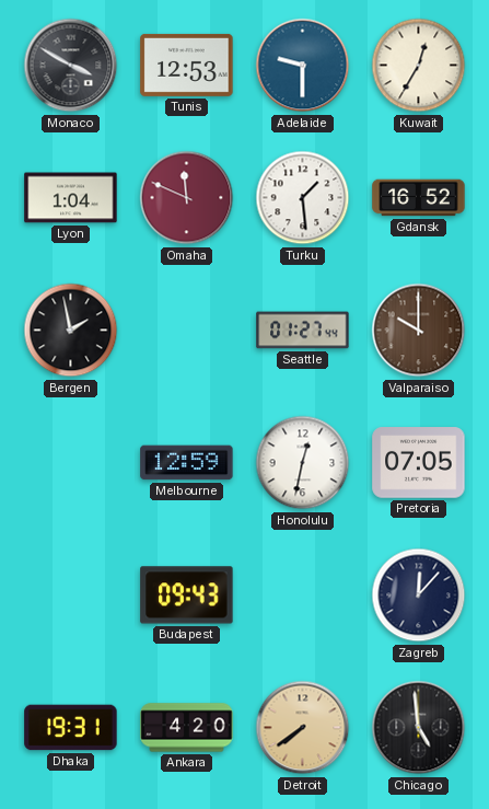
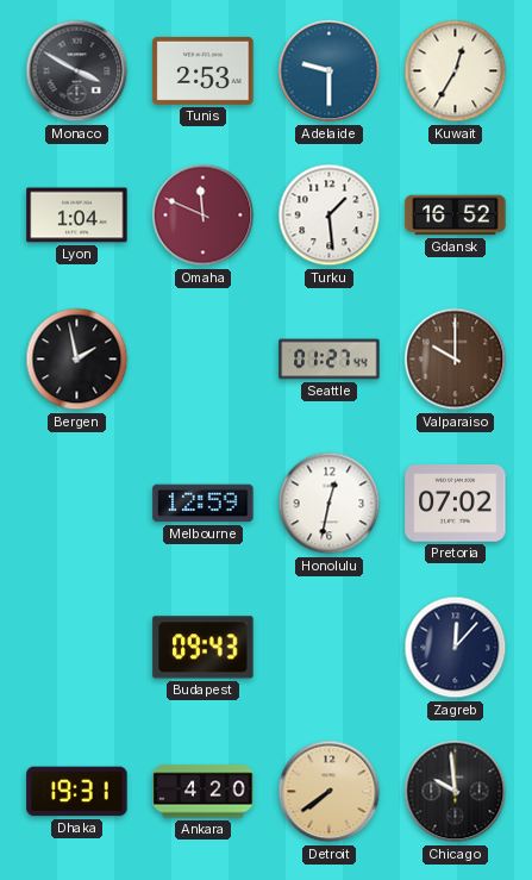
Tunis: 12:53 -> 2:53
Pretoria: 07:05 -> 07:02
Chicago: 4:59 -> 9:59
